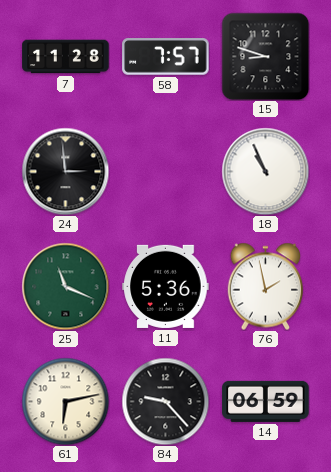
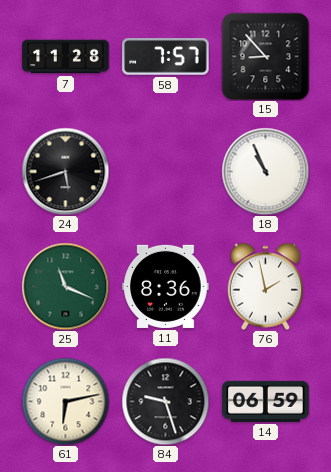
15: 8:48 -> 8:53
24: 2:59 -> 5:42
11: 5:36 -> 8:36
84: 9:23 -> 9:27
